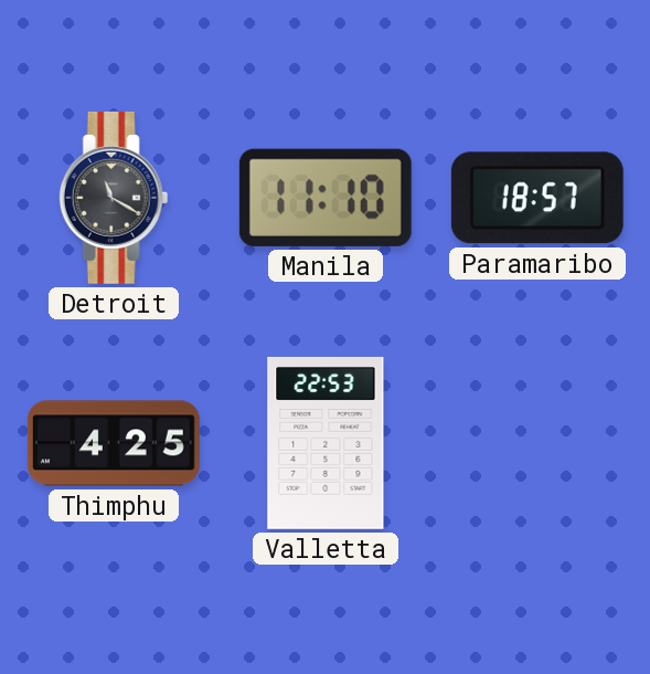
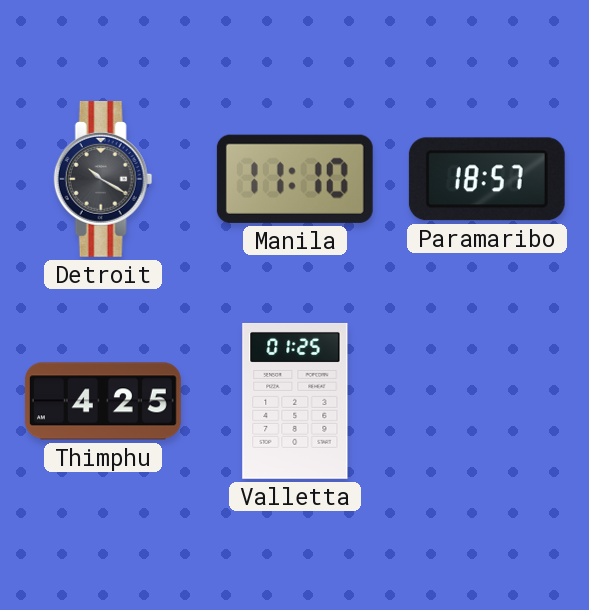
Detroit: 11:20 -> 10:20
Valletta: 22:53 -> 01:25
